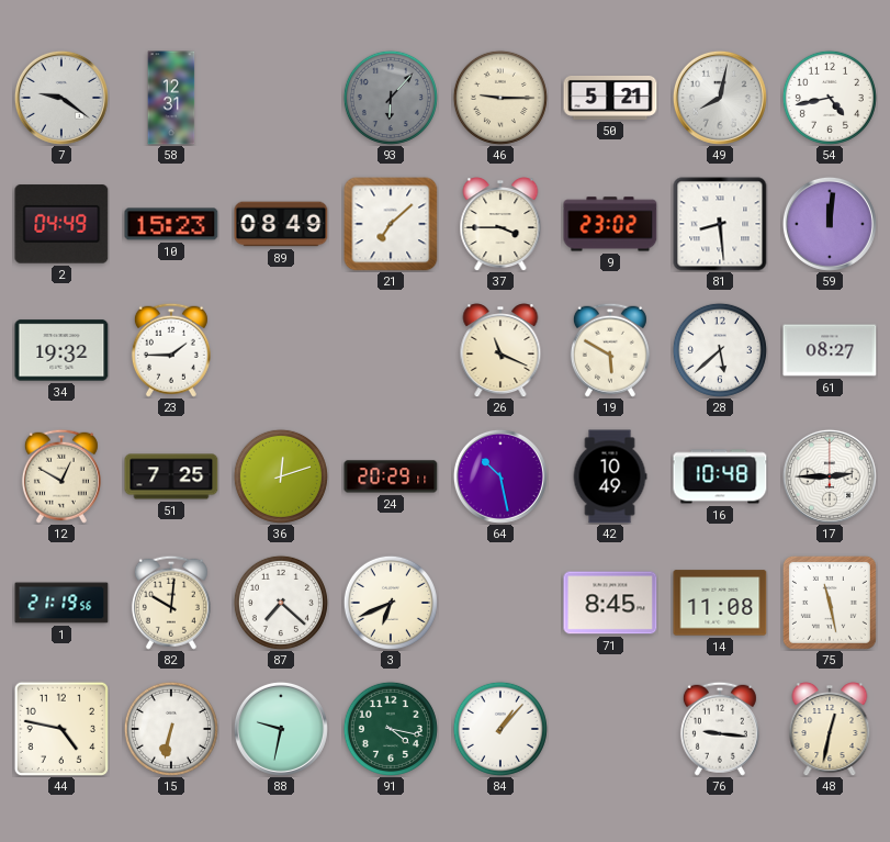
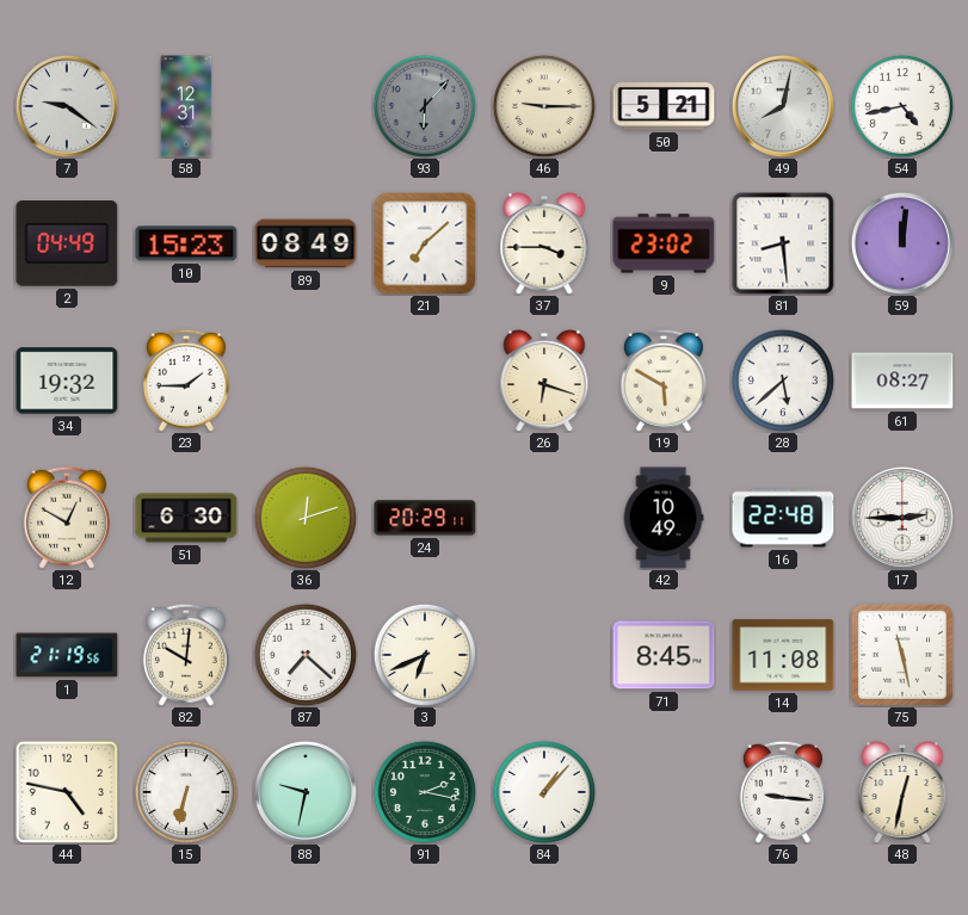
26: 11:19 -> 6:18
51: 7:25 -> 6:30
64: 10:28 -> none
16: 10:48 -> 22:48
91: 4:17 -> 2:17
